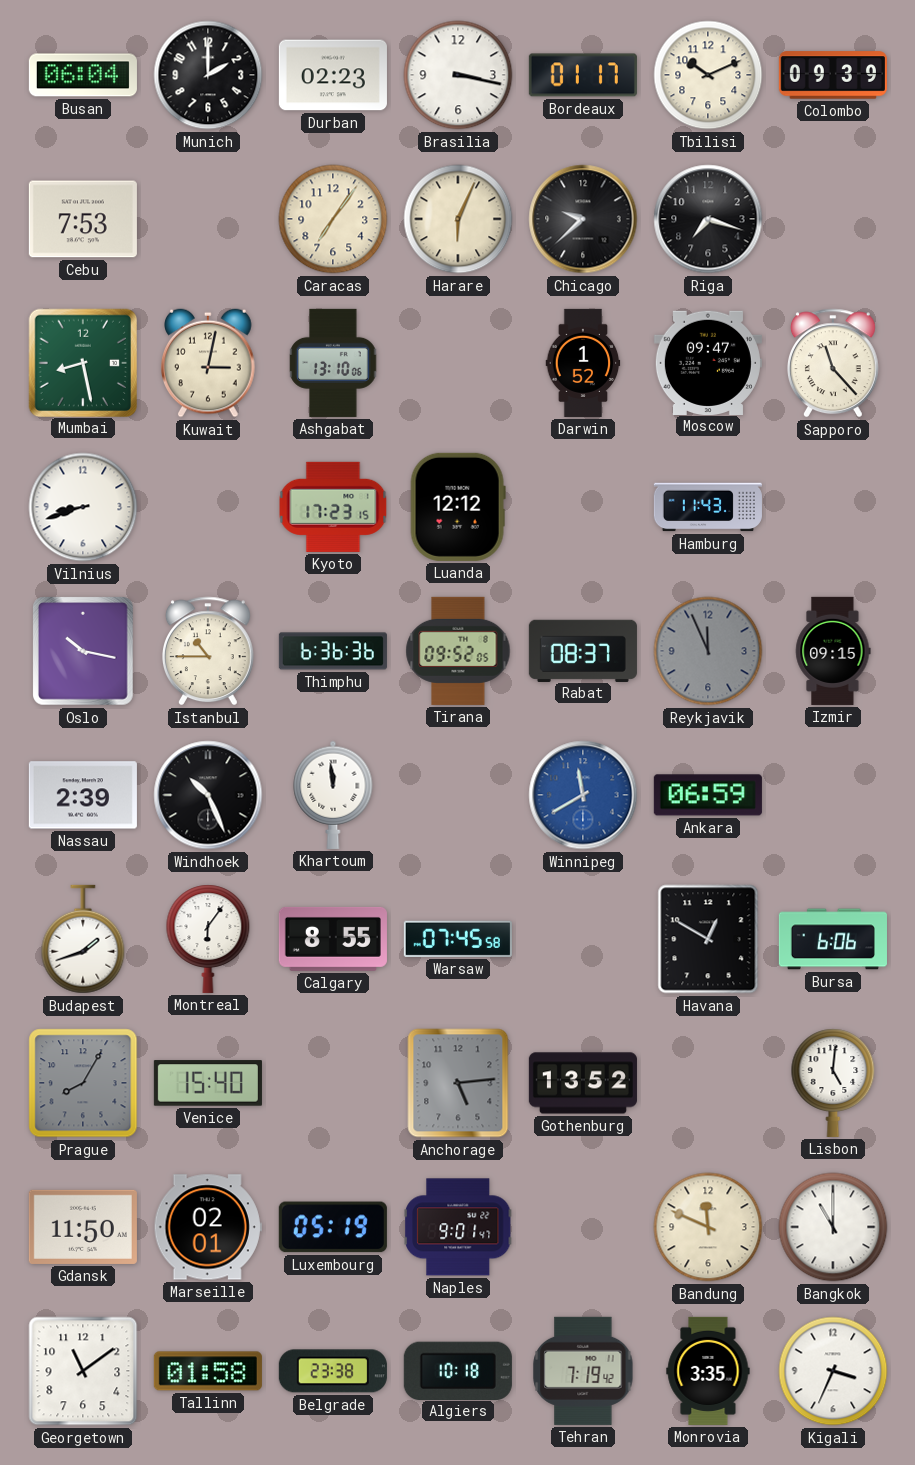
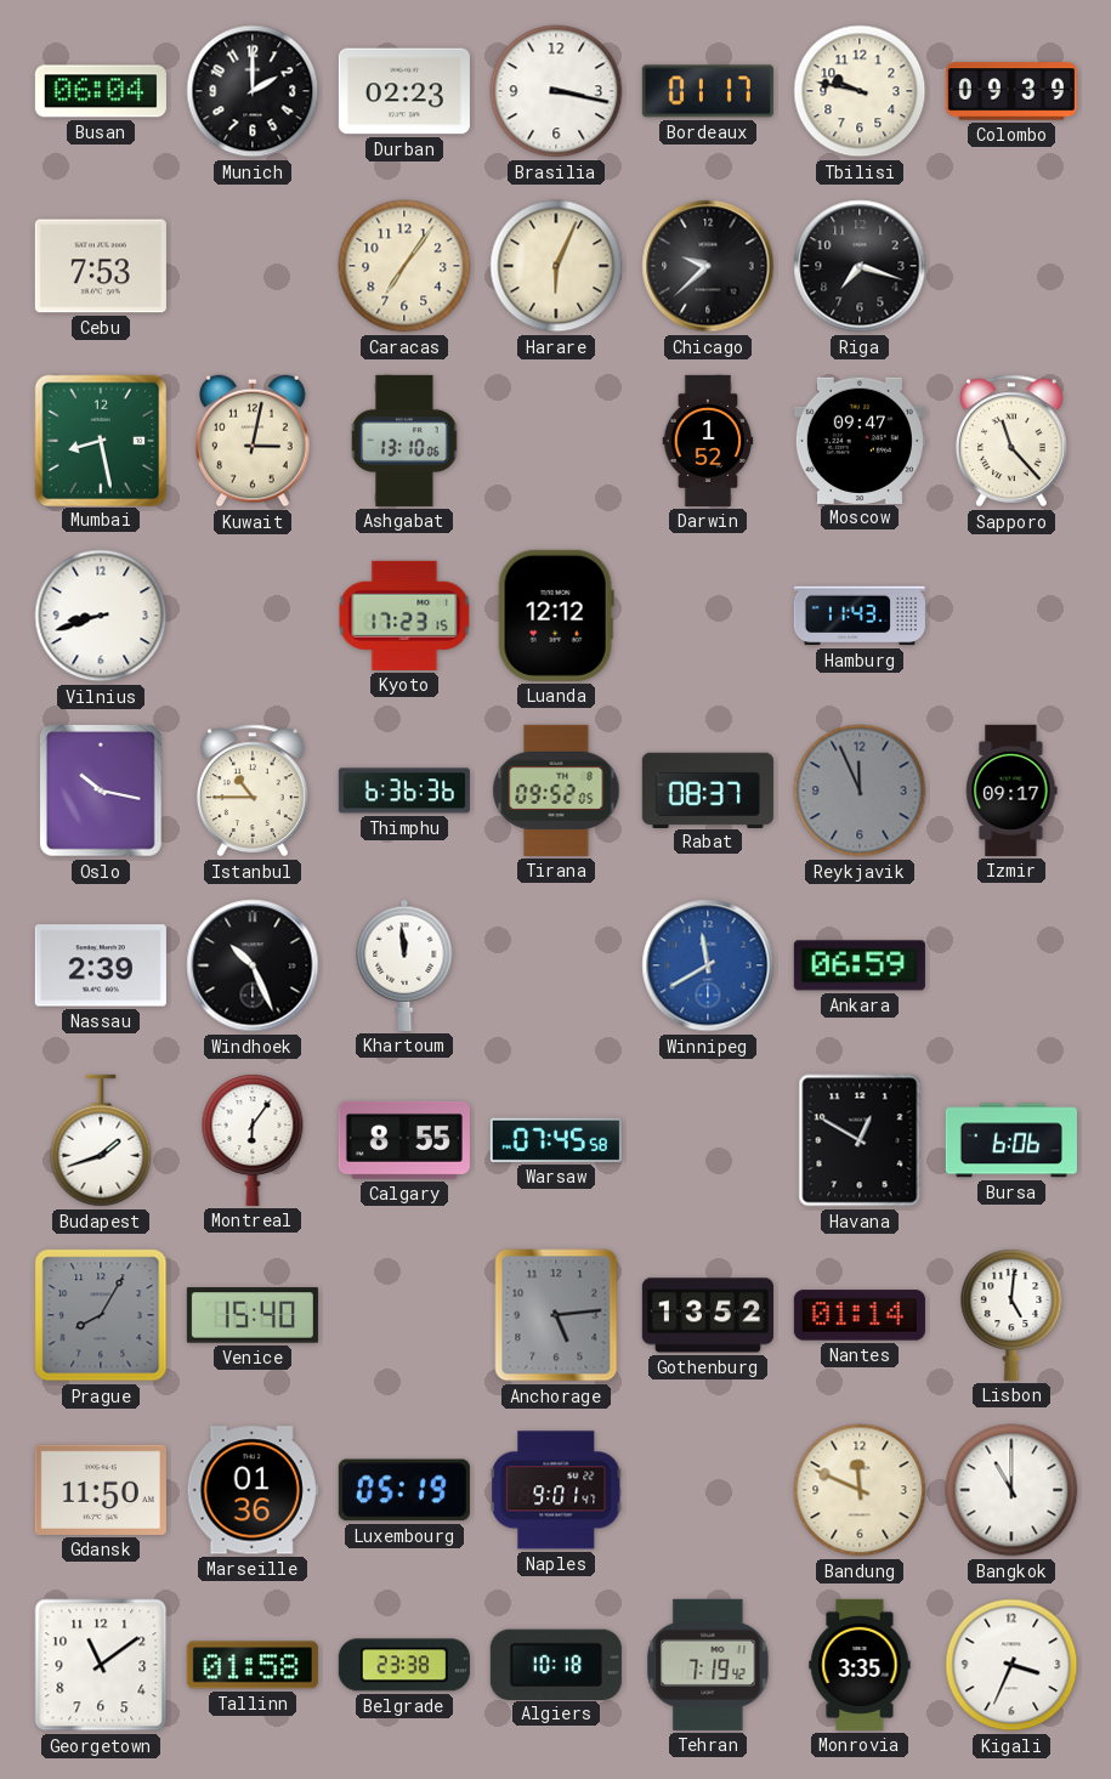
Tbilisi: 10:11 -> 9:47
Izmir: 09:15 -> 09:17
Nantes: none -> 01:14
Marseille: 02:01 -> 01:36
